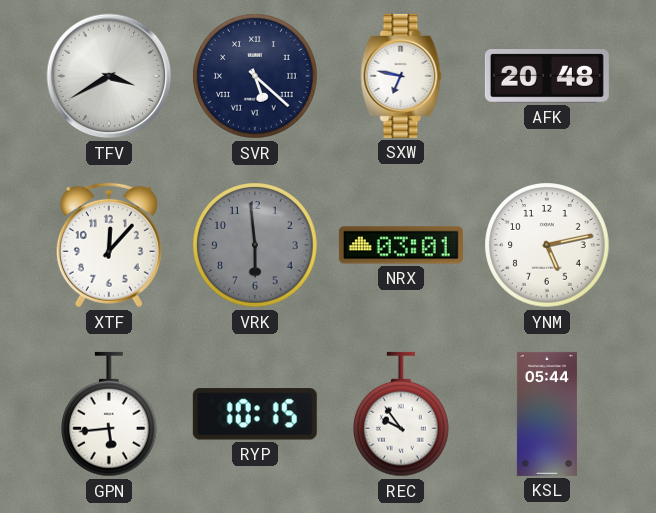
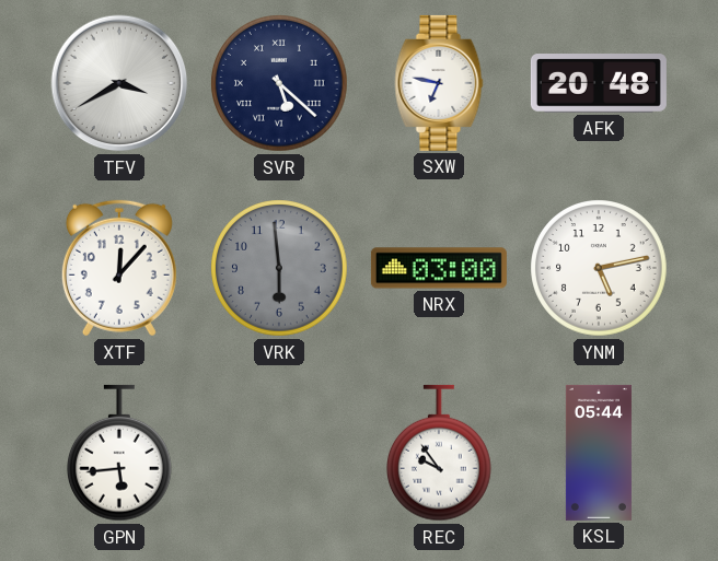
NRX: 03:01 -> 03:00
RYP: 10:15 -> none
